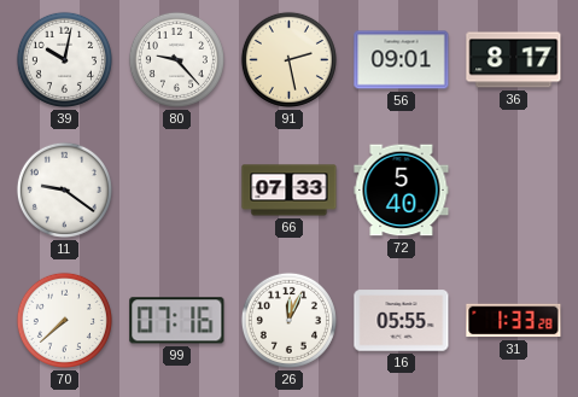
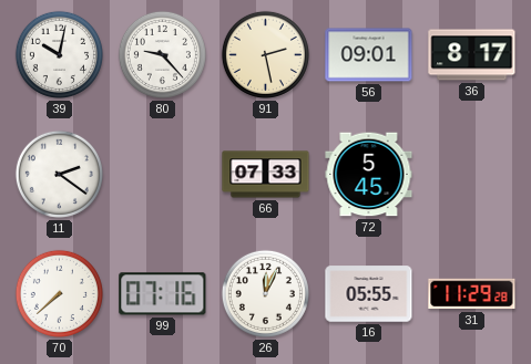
11: 9:21 -> 2:21
72: 5:40 -> 5:45
31: 1:33 -> 11:29
